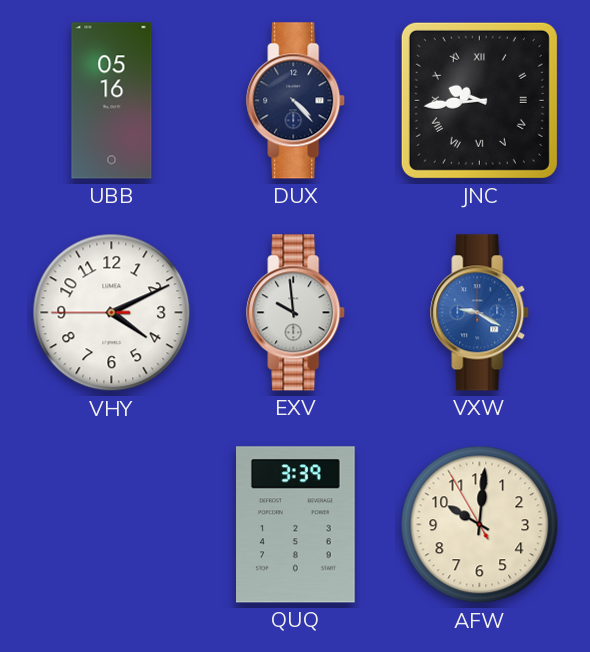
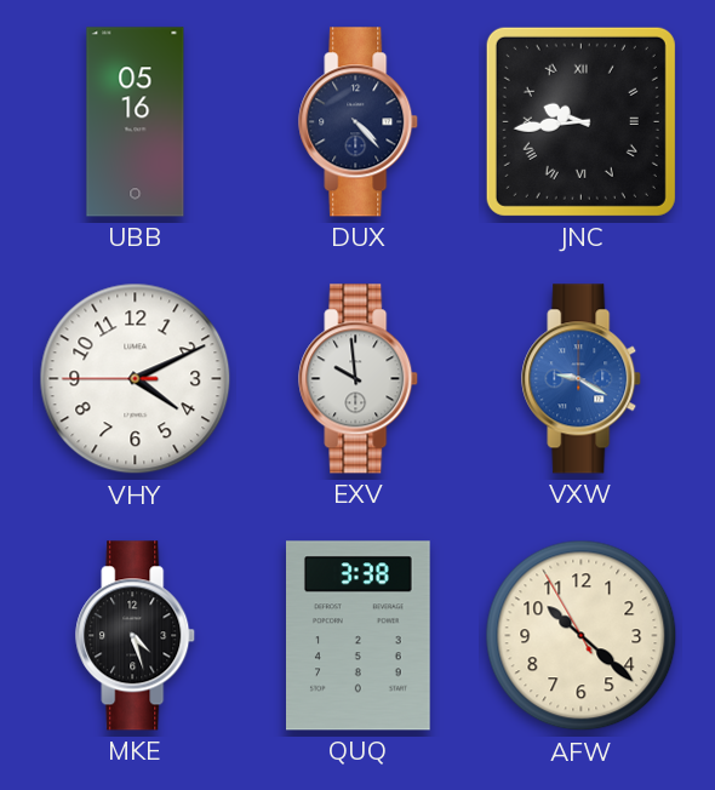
MKE: none -> 4:27
QUQ: 3:39 -> 3:38
AFW: 10:00 -> 10:21
